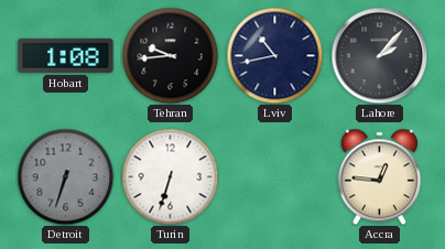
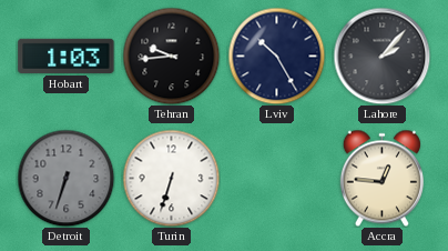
Hobart: 1:08 -> 1:03
Lviv: 10:43 -> 10:25
